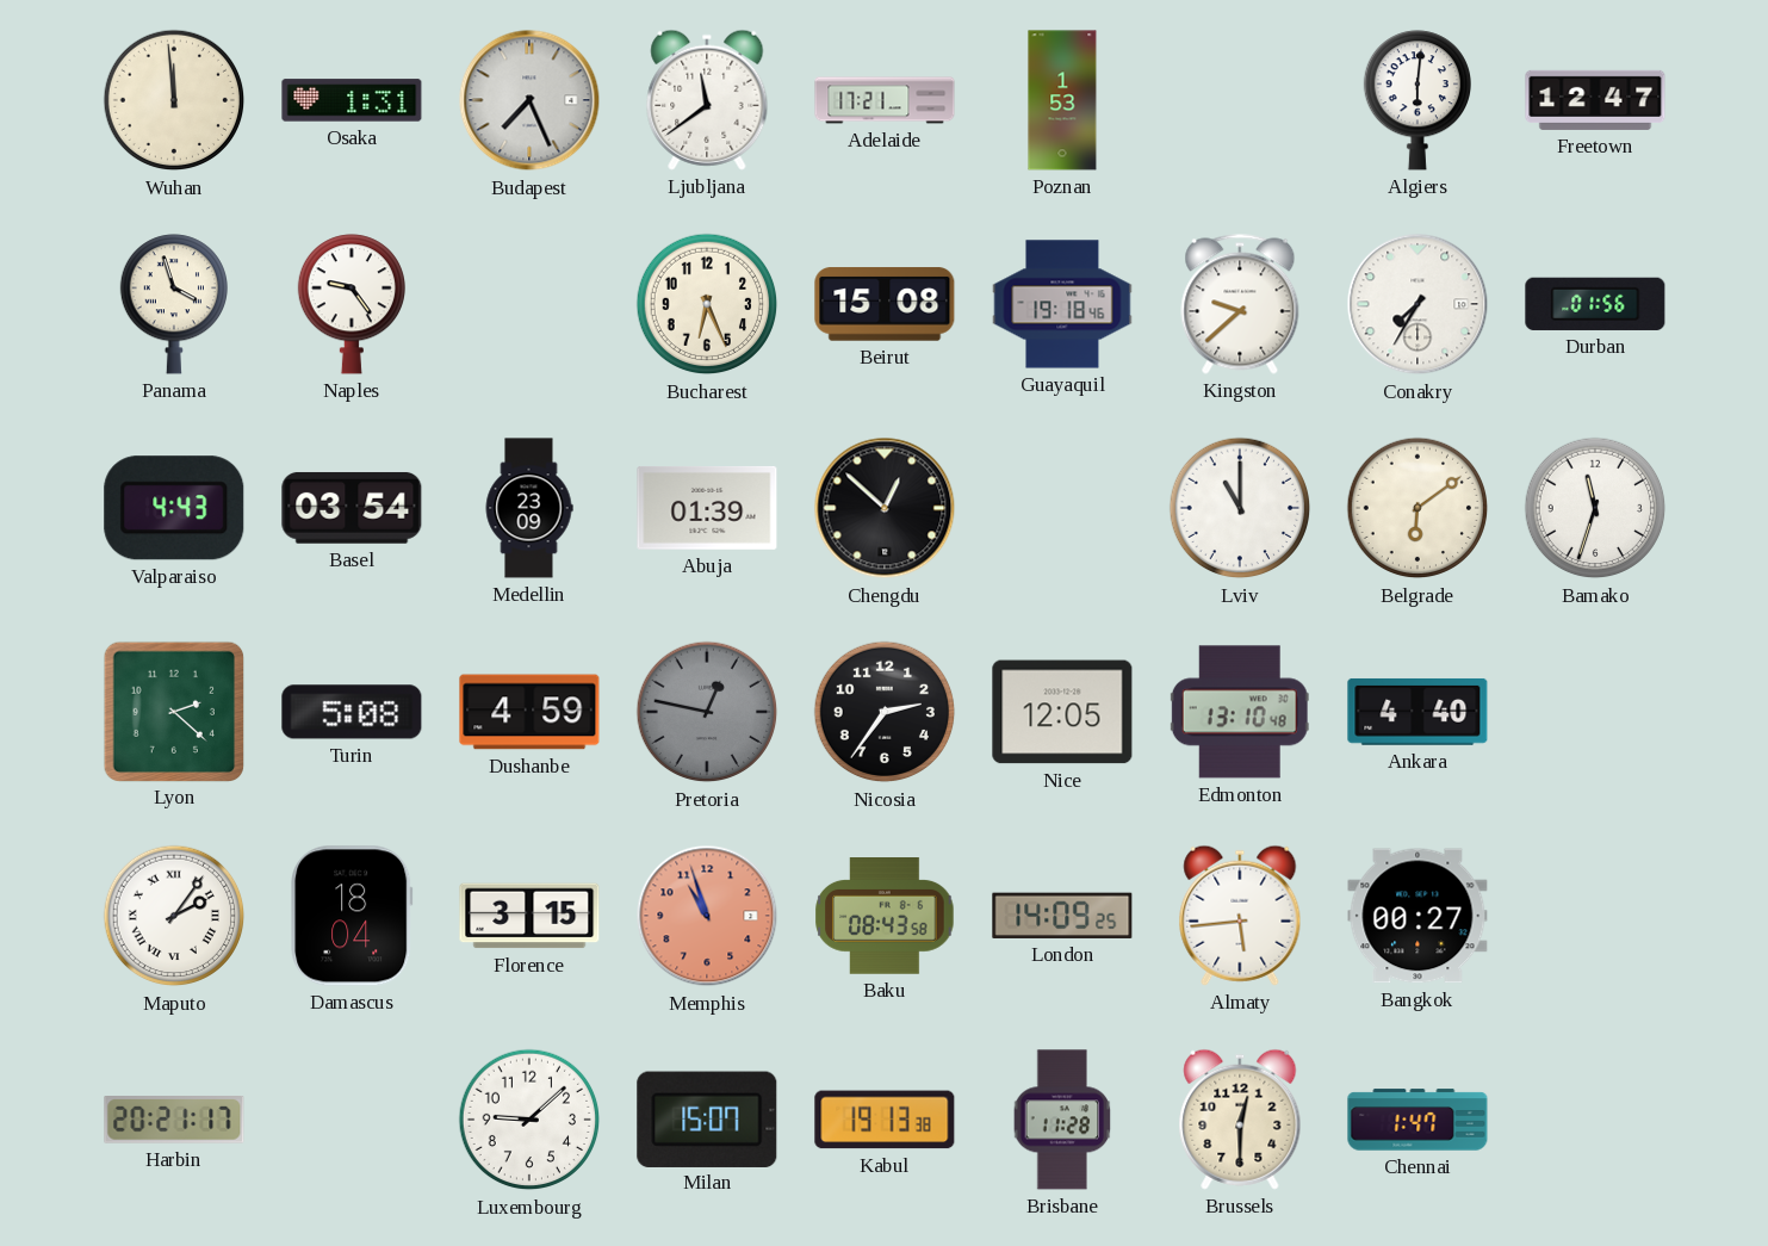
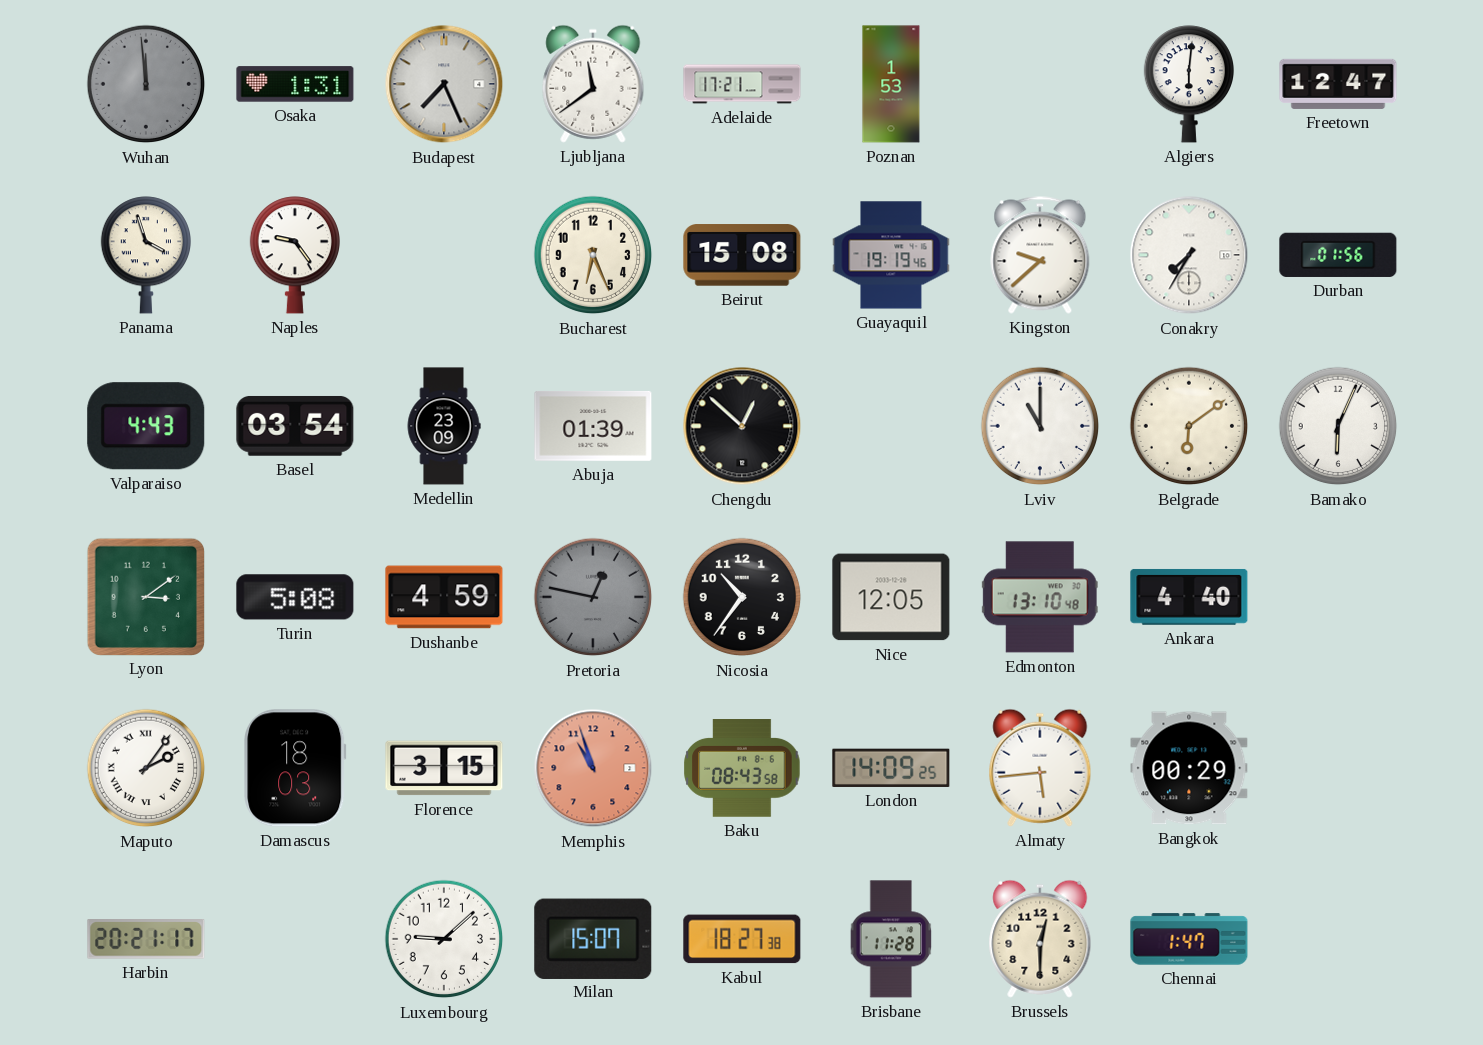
Wuhan dial: cream -> grey
Guayaquil: 19:18 -> 19:19
Bamako: 11:33 -> 6:04
Lyon: 2:22 -> 3:09
Nicosia: 2:36 -> 10:36
Damascus: 18:04 -> 18:03
Bangkok: 00:27 -> 00:29
Kabul: 19:13 -> 18:27
